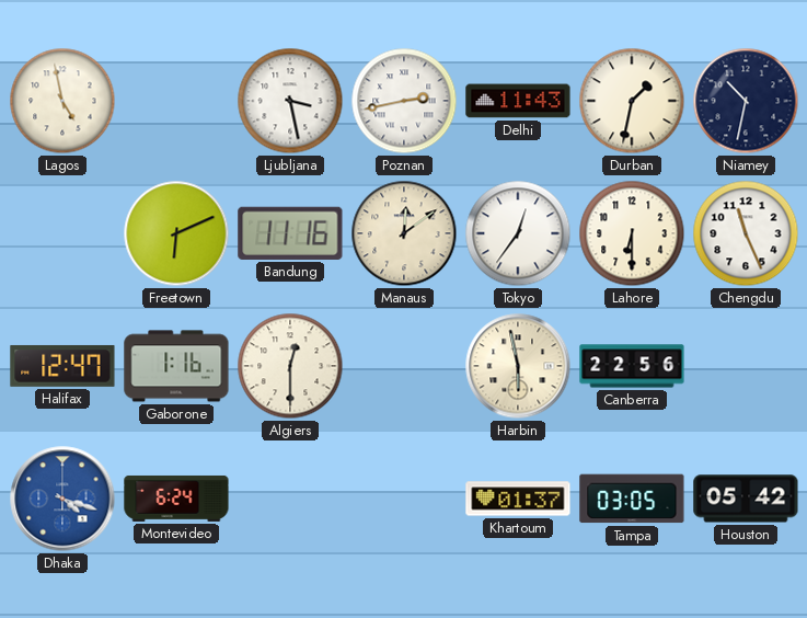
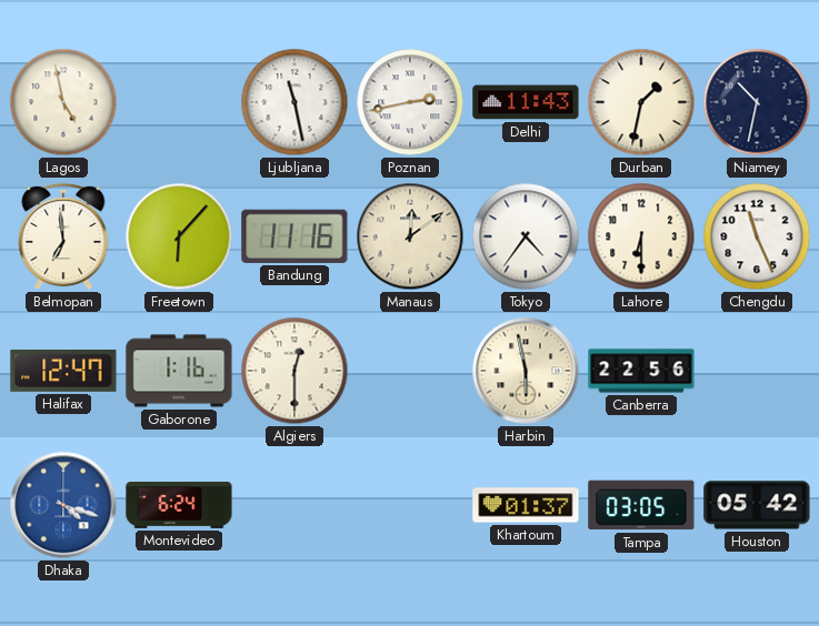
Ljubljana: 3:28 -> 11:28
Belmopan: none -> 6:59
Freetown: 6:11 -> 6:07
Tokyo: 12:36 -> 4:36
